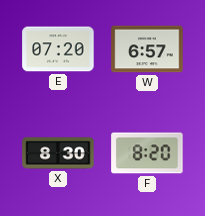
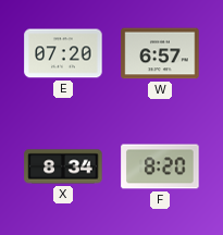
X: 8:30 -> 8:34
